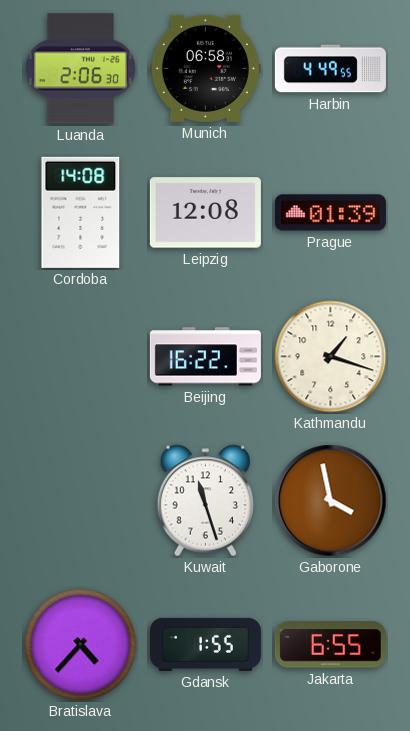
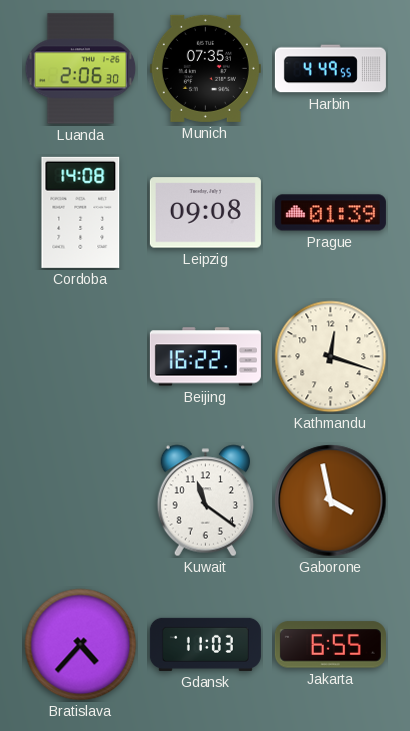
Munich: 06:58 -> 07:35
Leipzig: 12:08 -> 09:08
Kathmandu: 1:18 -> 12:18
Kuwait: 11:27 -> 11:21
Gdansk: 1:55 -> 11:03
